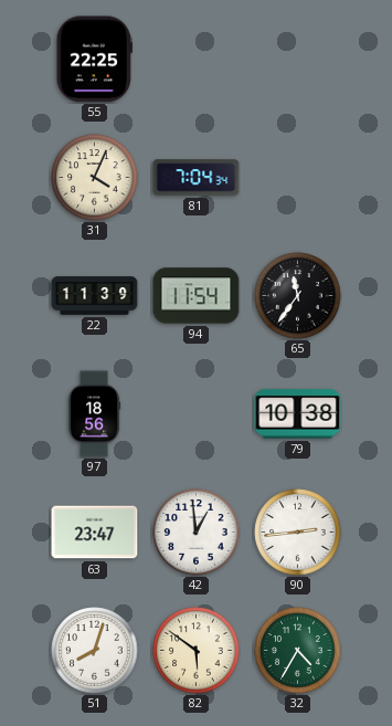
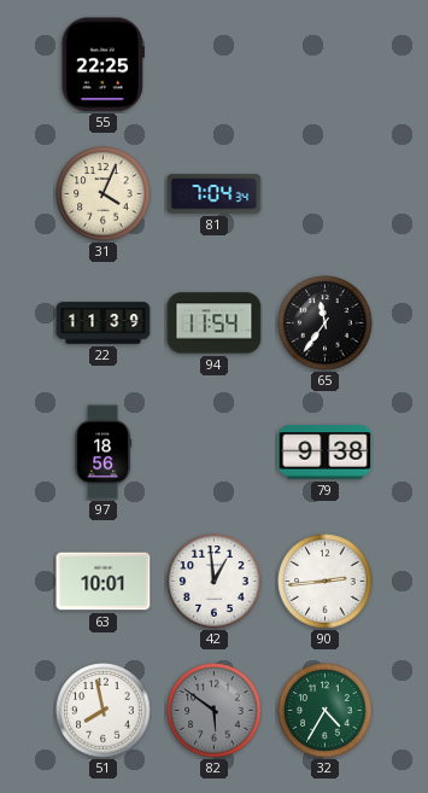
79: 10:38 -> 9:38
63: 23:47 -> 10:01
51: 8:03 -> 7:58
82 dial: cream -> grey
